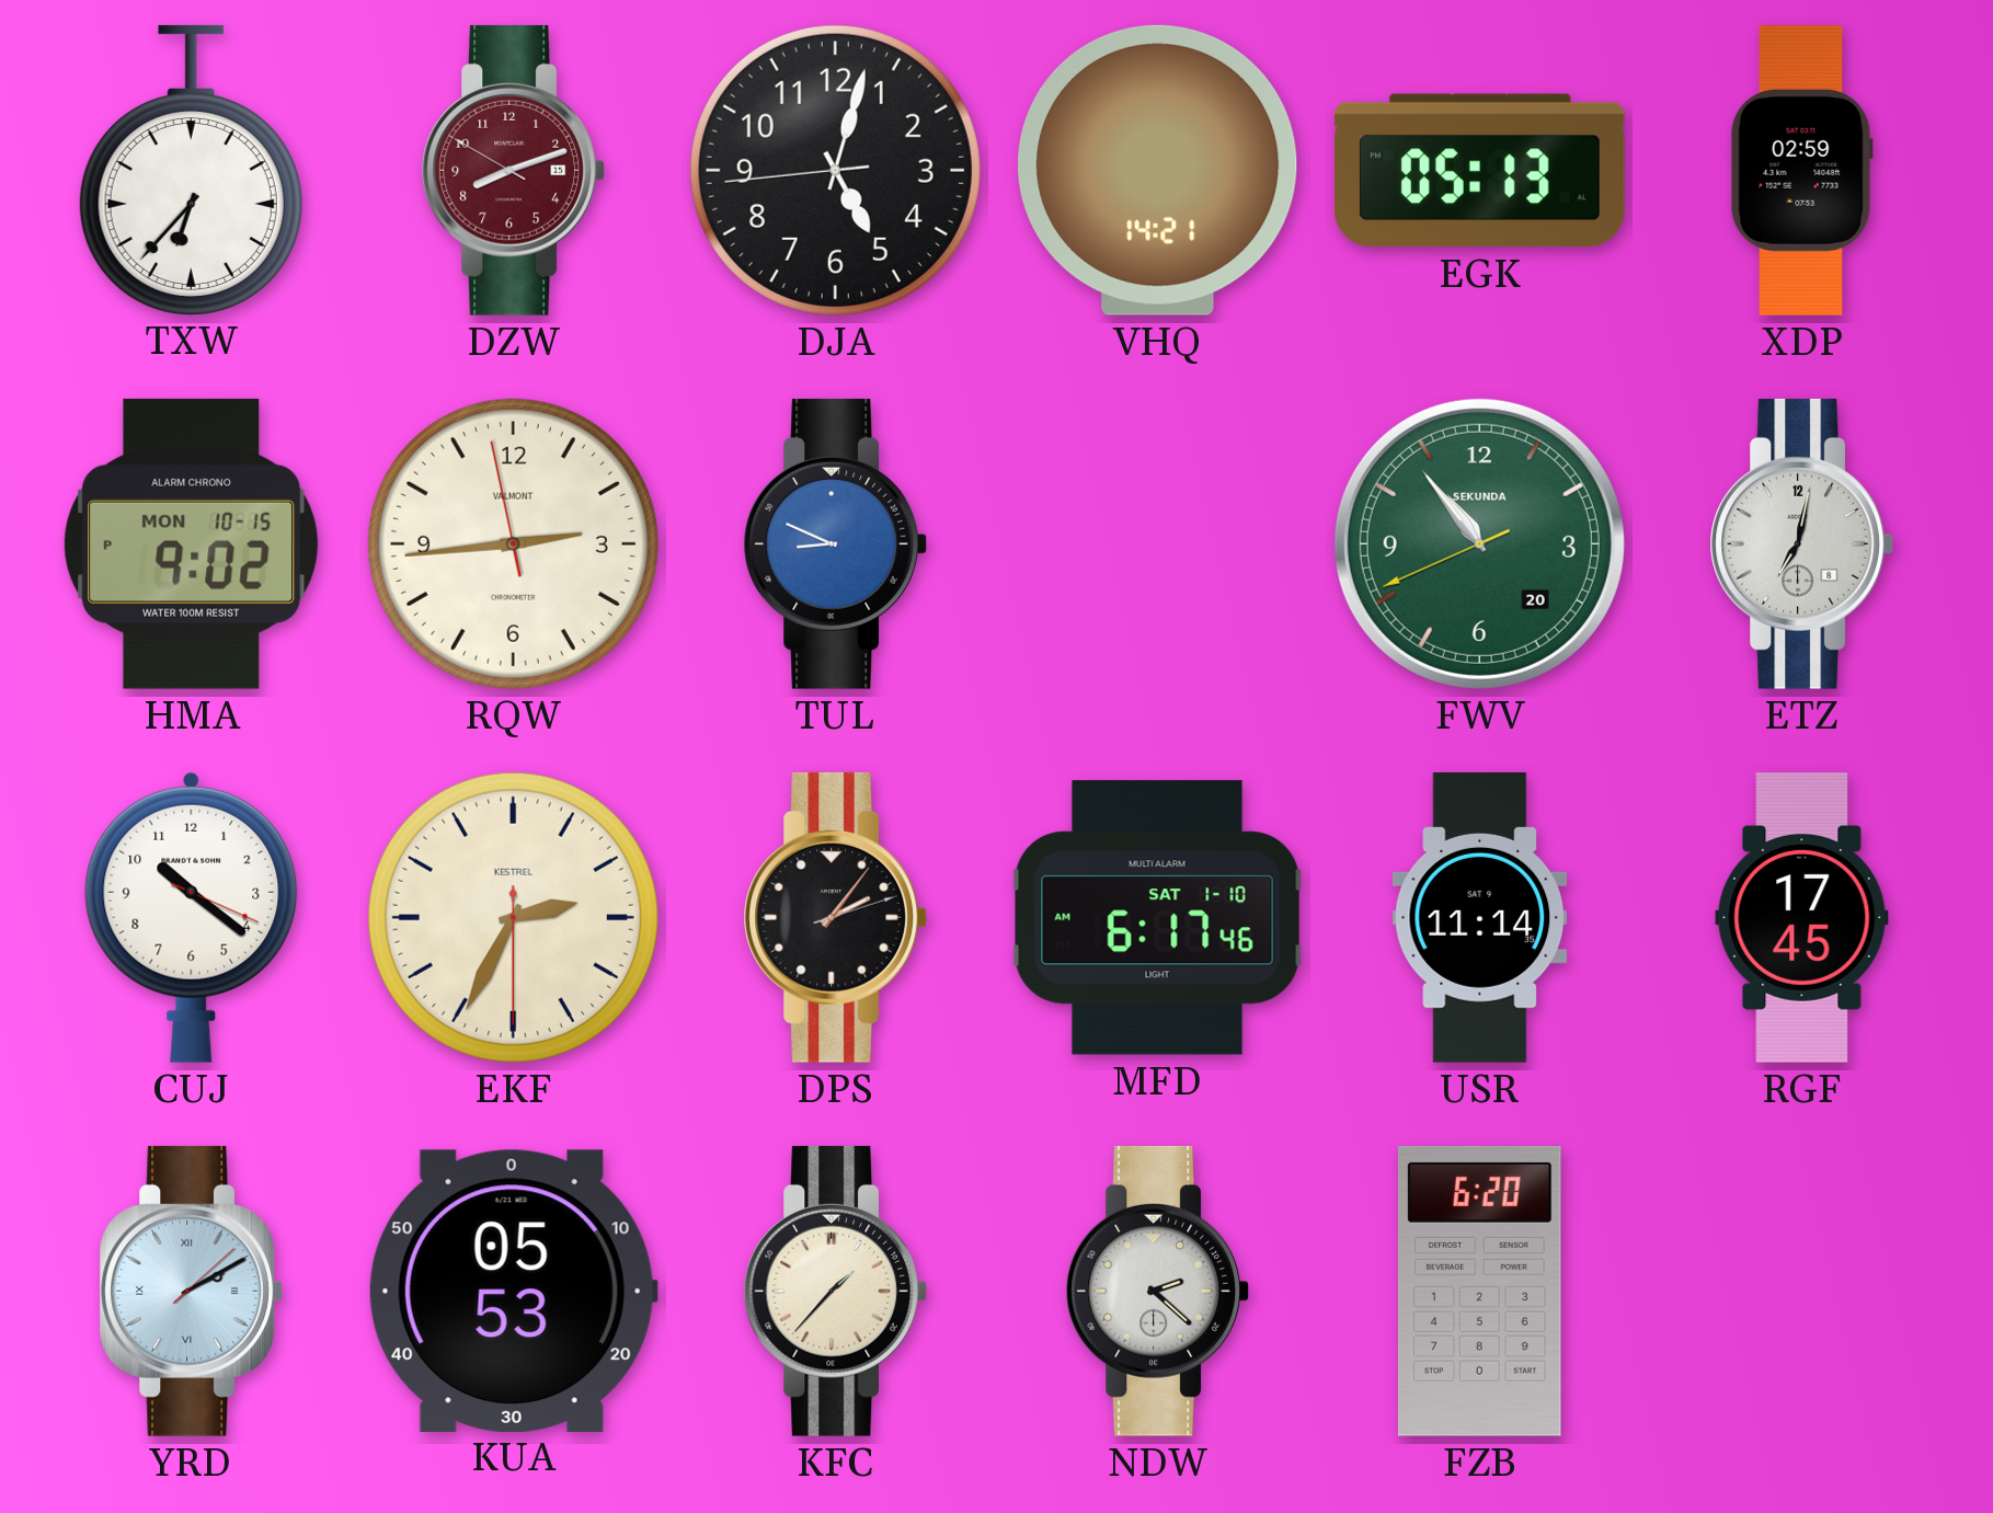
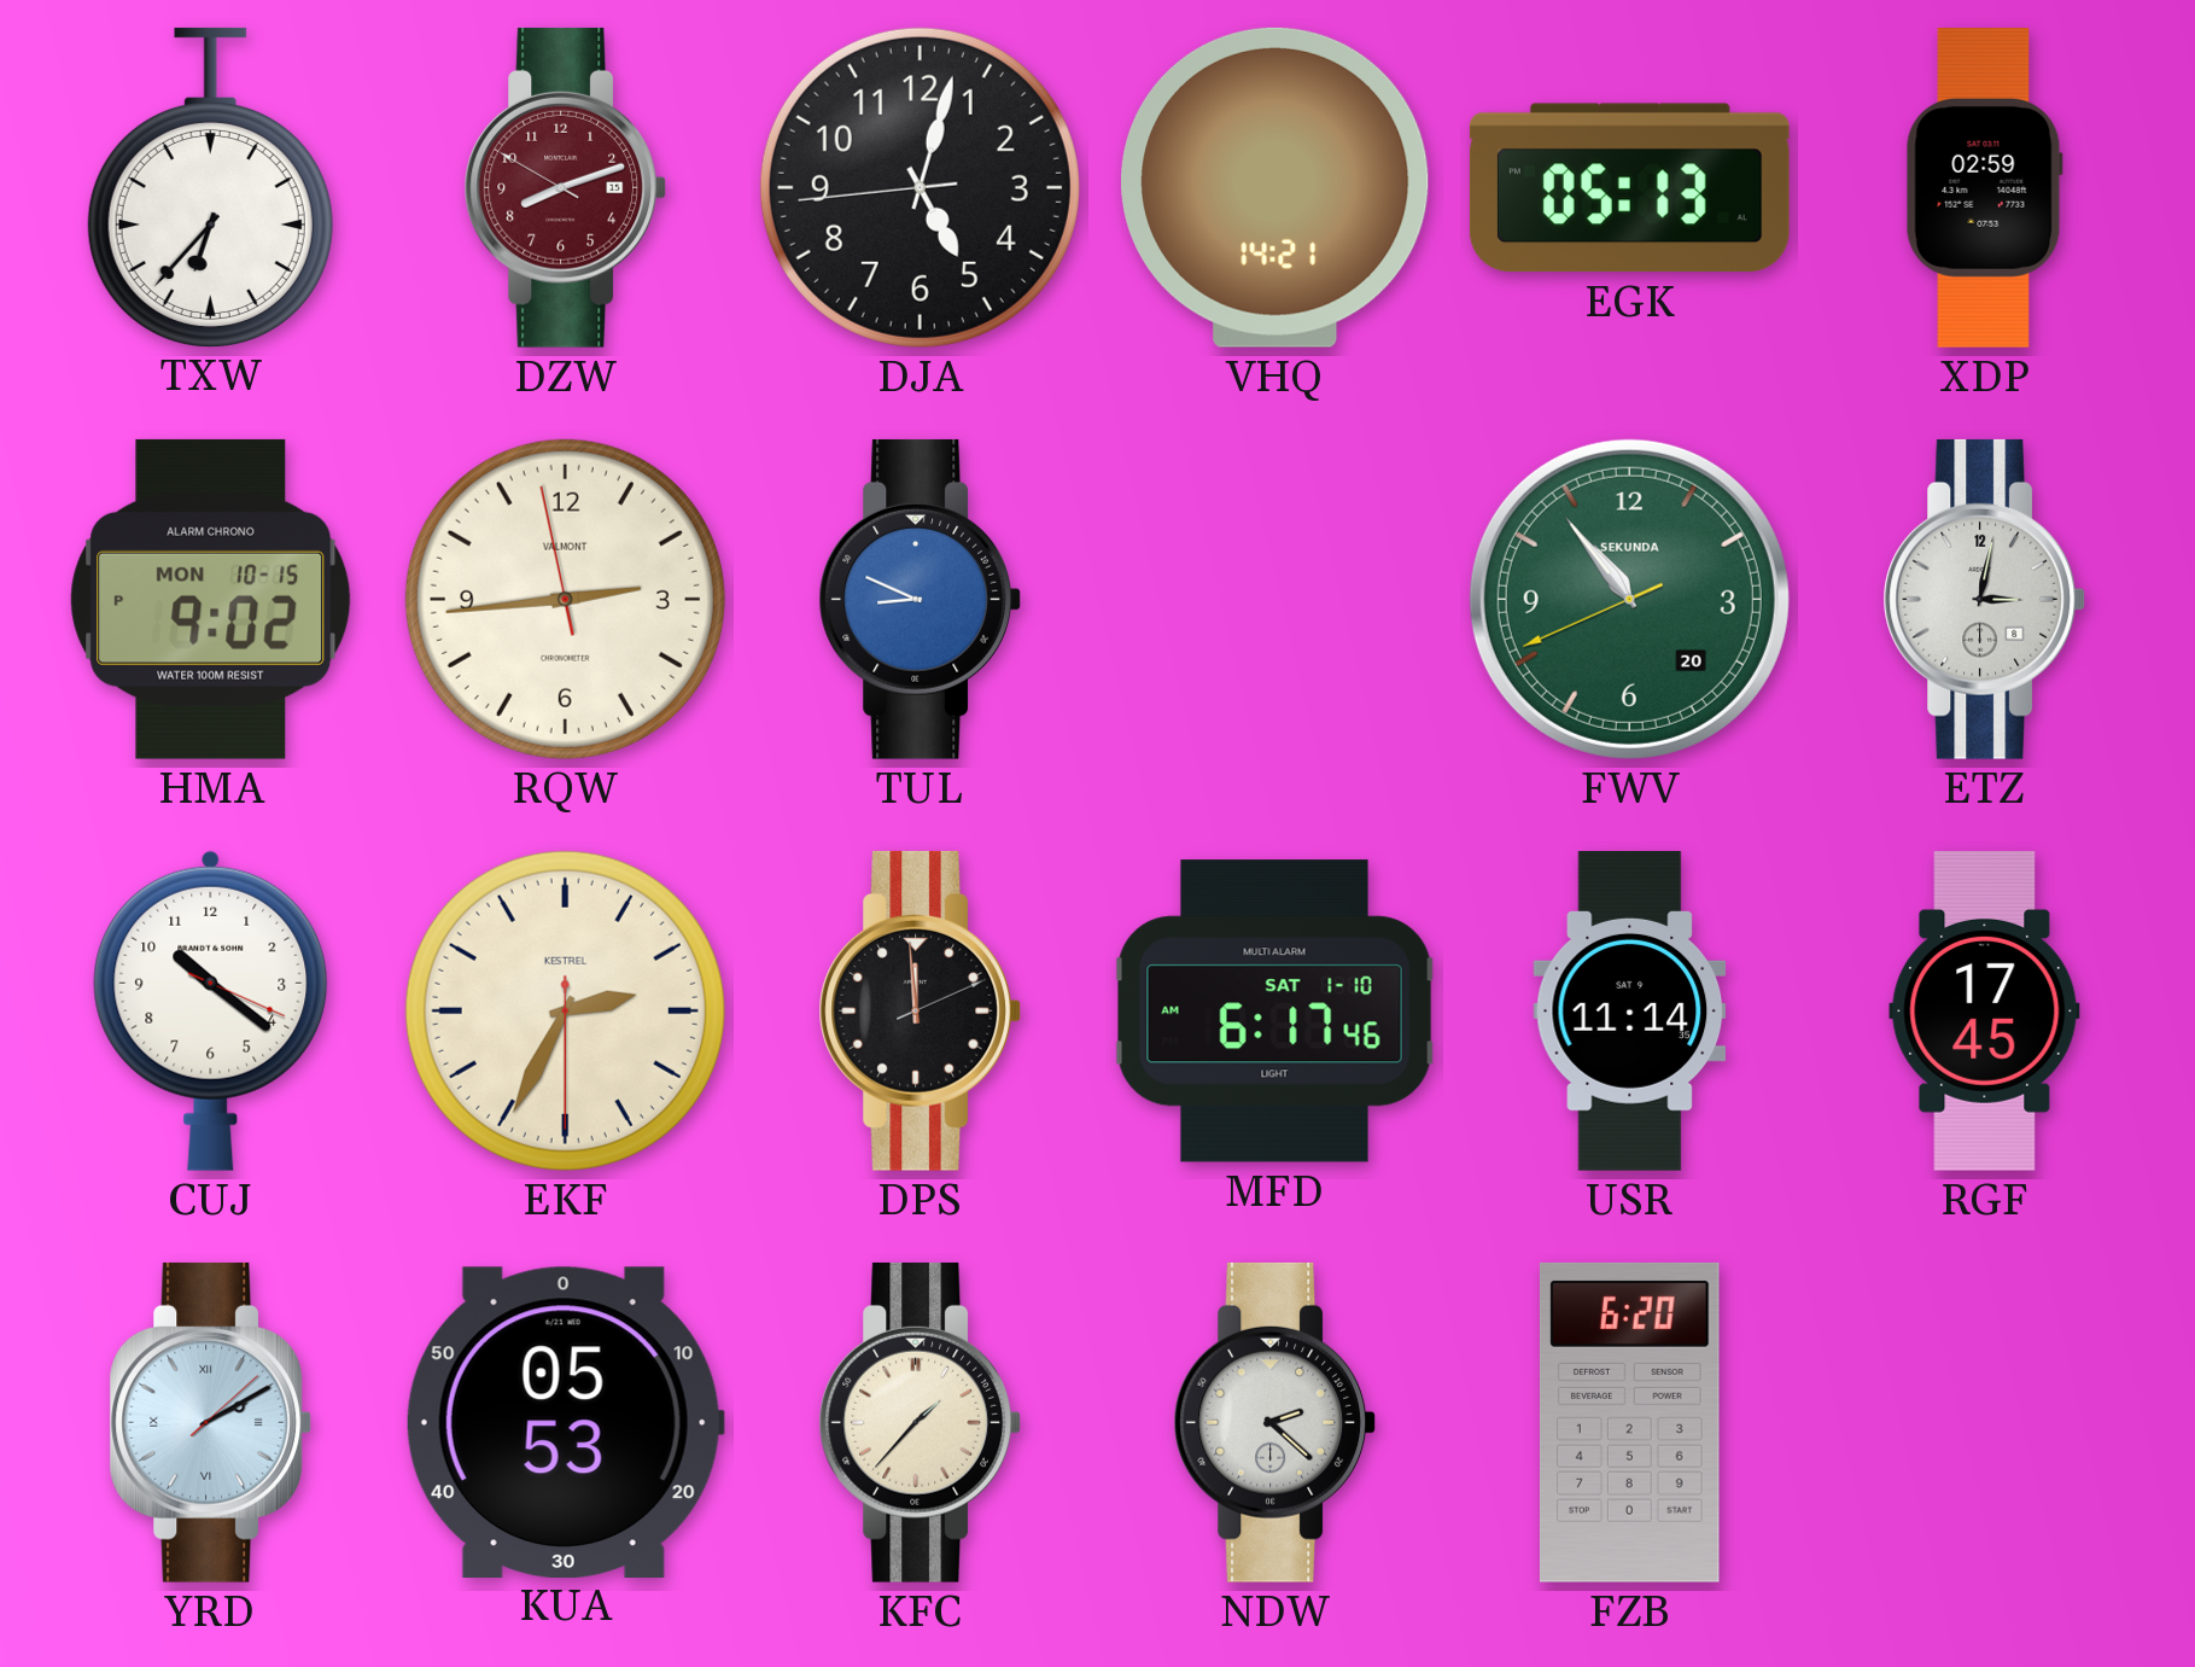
ETZ: 7:02 -> 3:02
DPS: 2:06 -> 11:59
